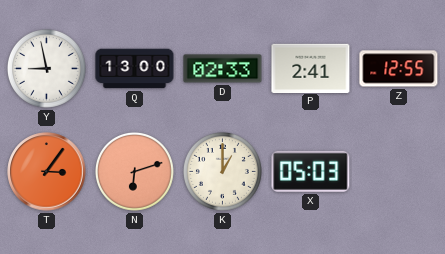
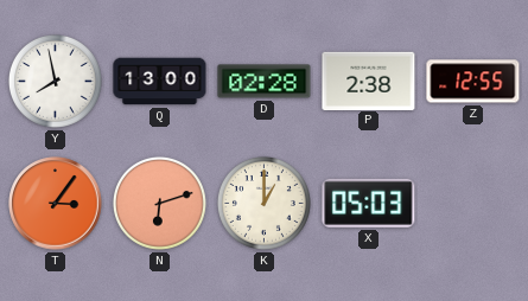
Y: 8:58 -> 7:58
D: 02:33 -> 02:28
P: 2:41 -> 2:38
